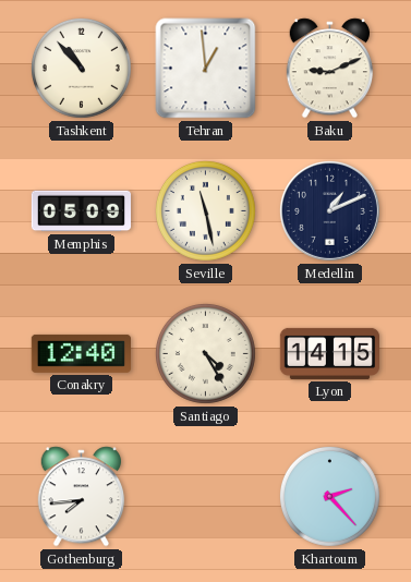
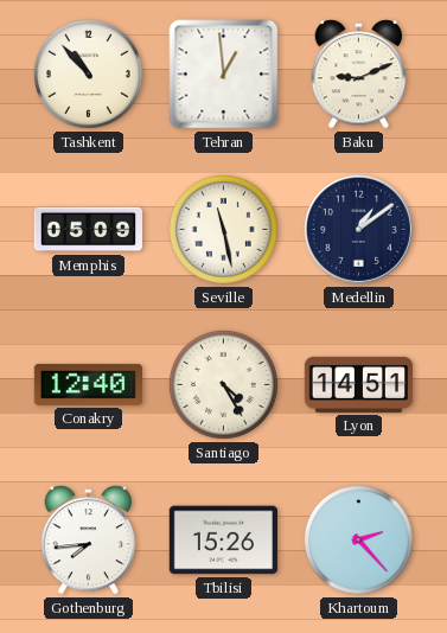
Medellin: 1:11 -> 1:09
Lyon: 14:15 -> 14:51
Tbilisi: none -> 15:26
